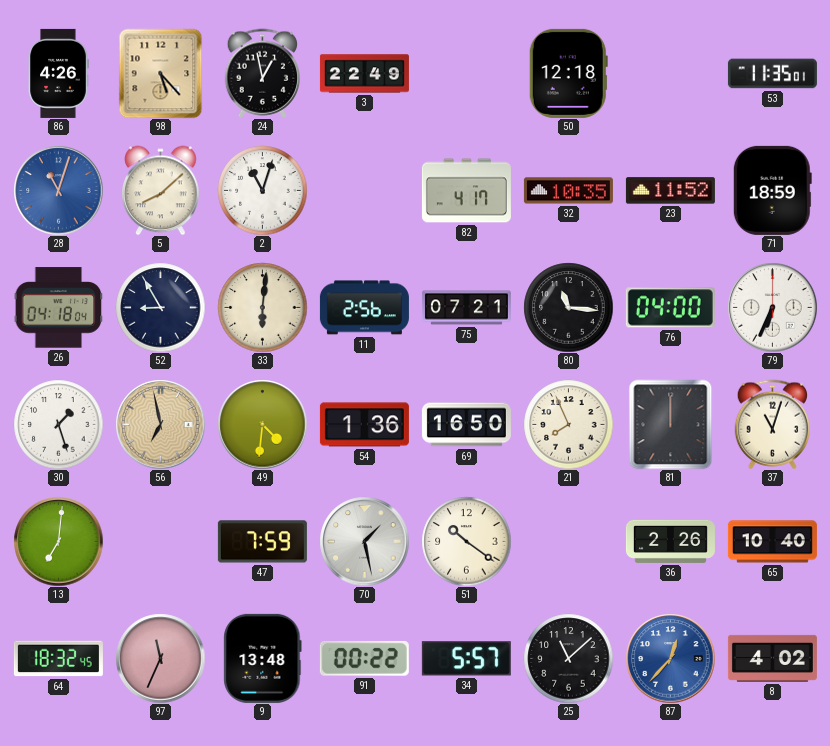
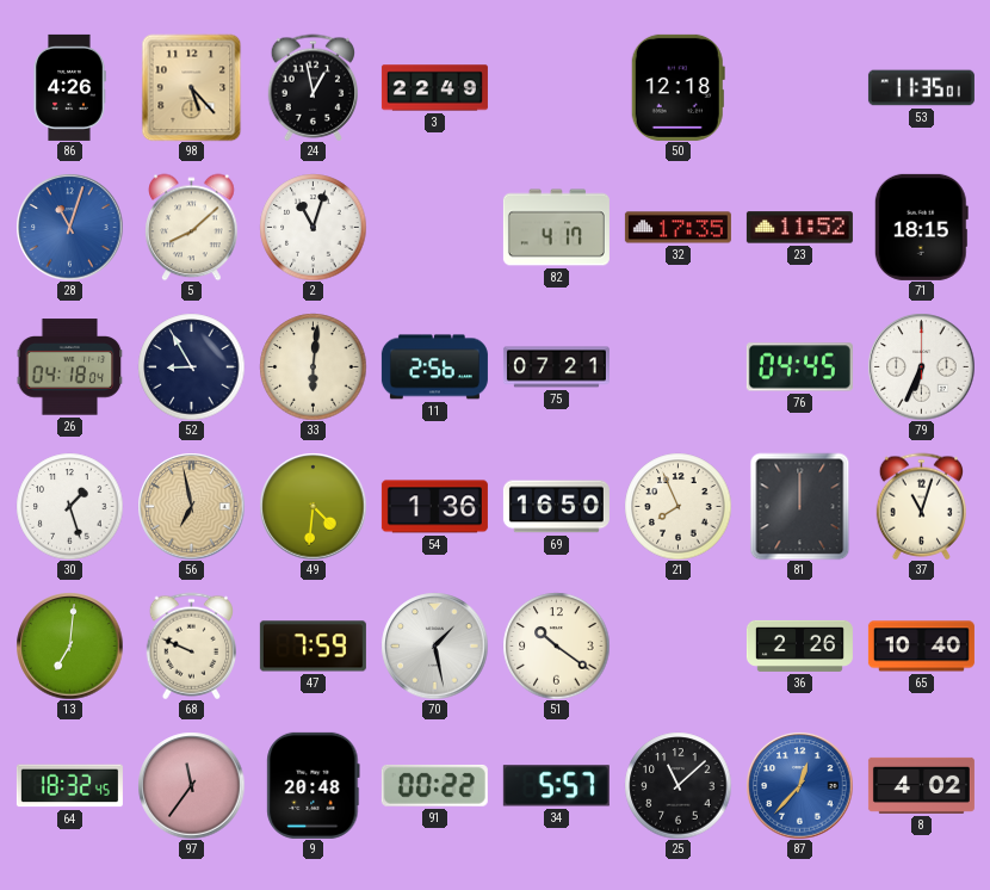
32: 10:35 -> 17:35
71: 18:59 -> 18:15
80: 11:16 -> none
76: 04:00 -> 04:45
68: none -> 9:49
97: 11:34 -> 11:36
9: 13:48 -> 20:48
